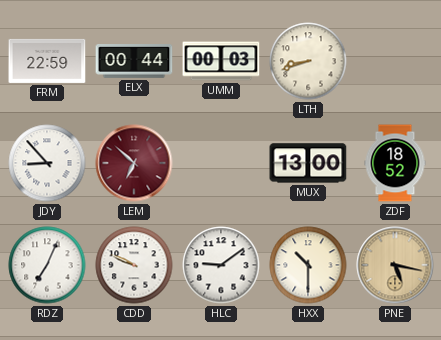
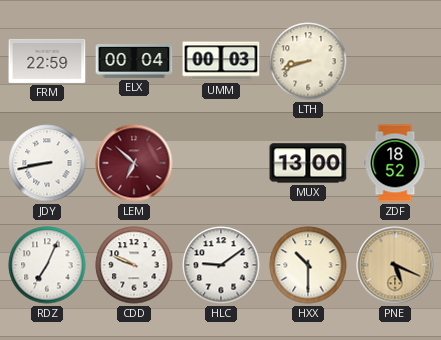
ELX: 00:44 -> 00:04
JDY: 8:53 -> 8:43
PNE: 5:17 -> 5:19
